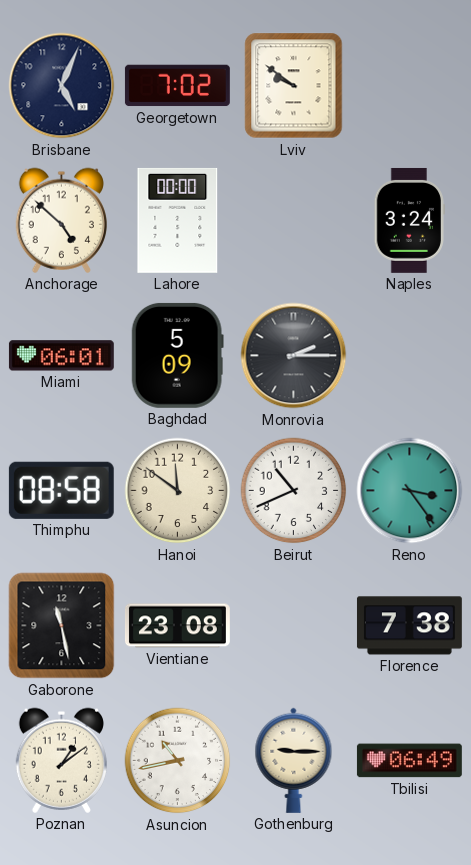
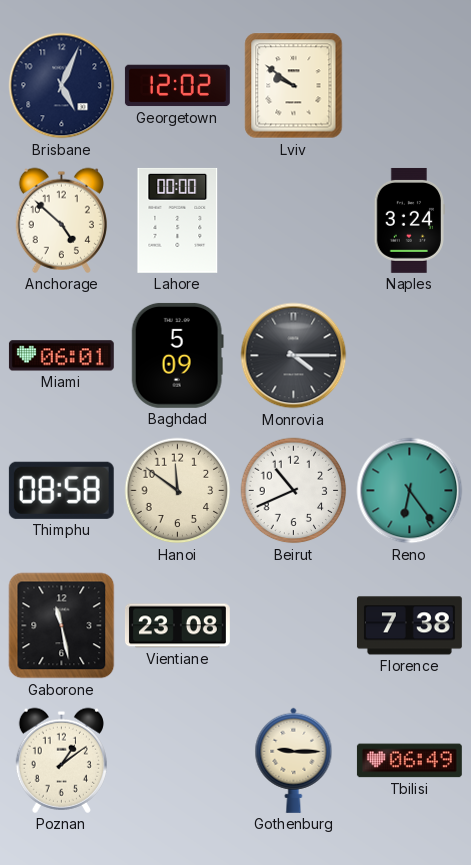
Georgetown: 7:02 -> 12:02
Monrovia: 2:15 -> 4:15
Reno: 3:24 -> 6:24
Asuncion: 10:43 -> none
